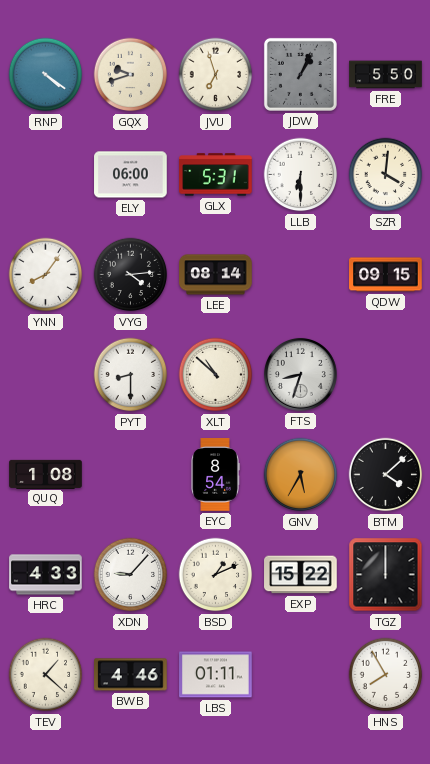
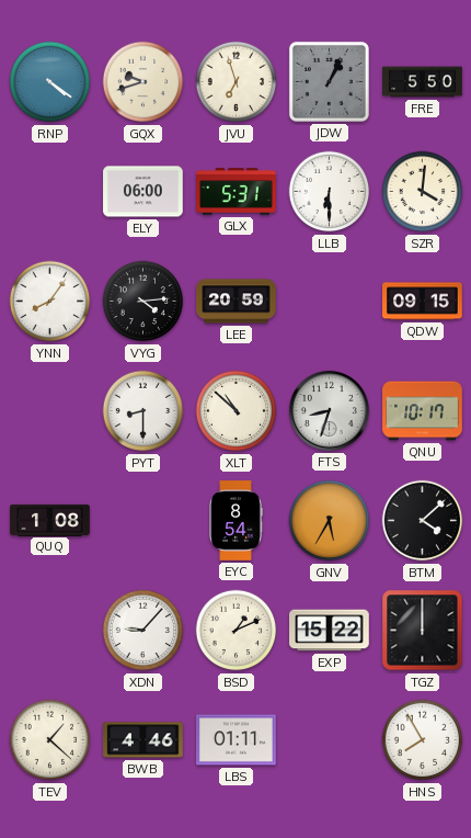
LEE: 08:14 -> 20:59
QNU: none -> 10:17
HRC: 4:33 -> none
